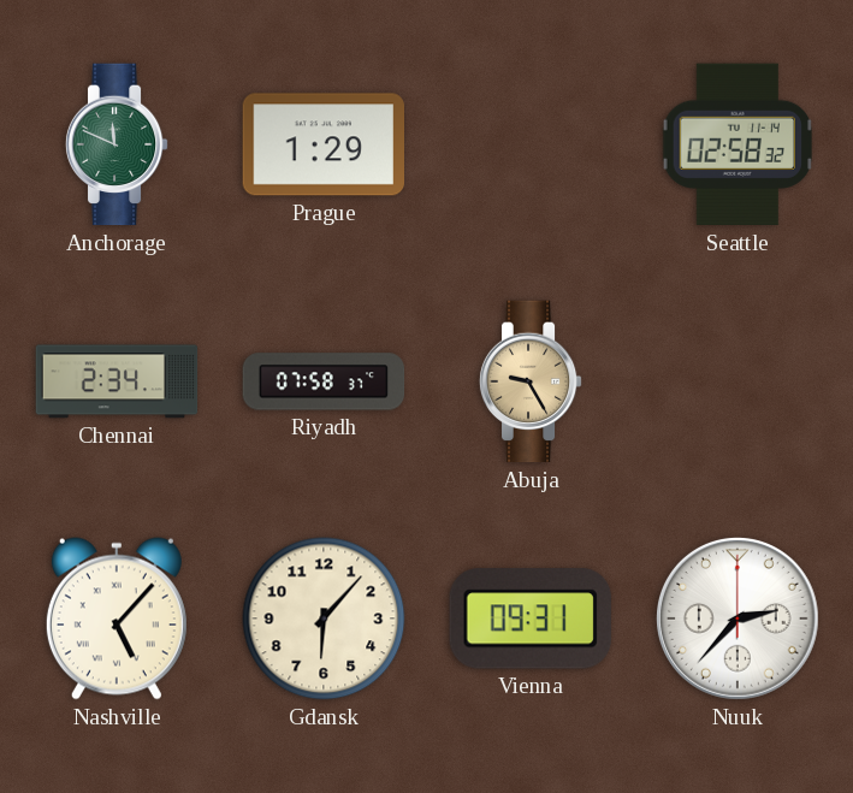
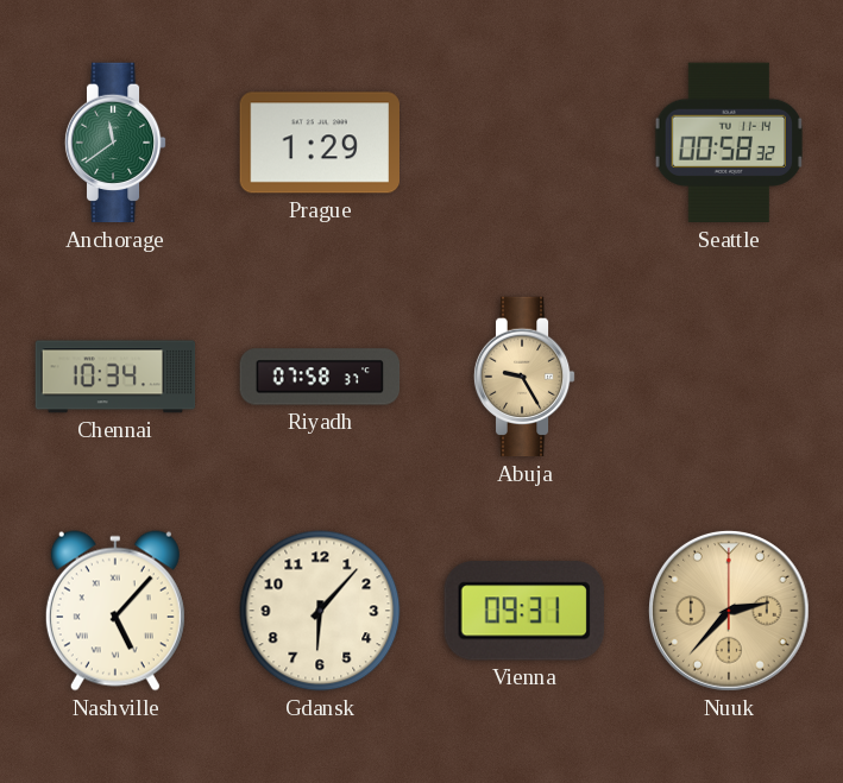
Anchorage: 11:49 -> 11:39
Seattle: 02:58 -> 00:58
Chennai: 2:34 -> 10:34
Nuuk dial: white -> champagne
